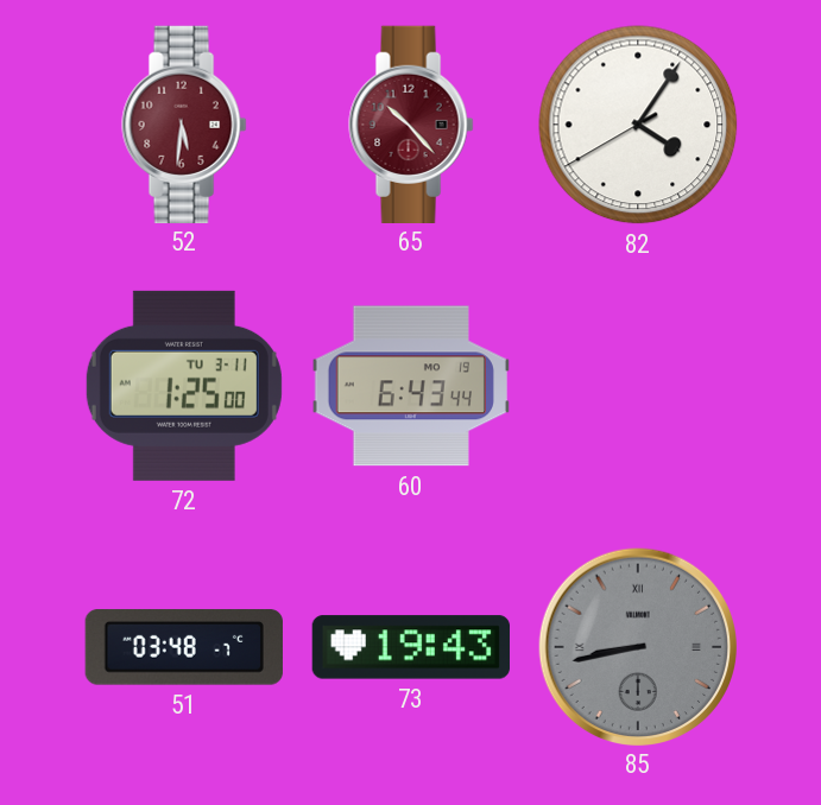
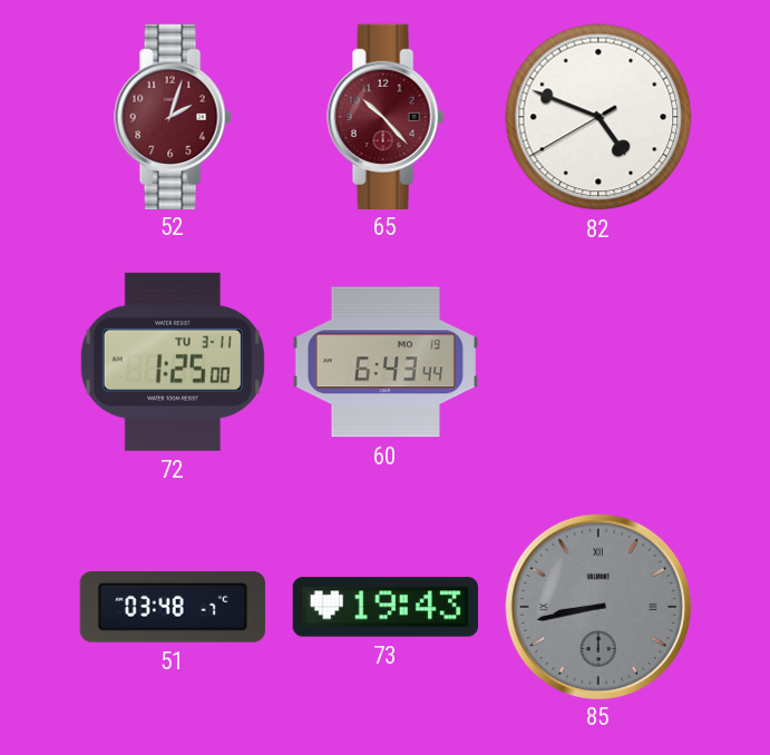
52: 5:31 -> 2:03
82: 4:05 -> 4:48
